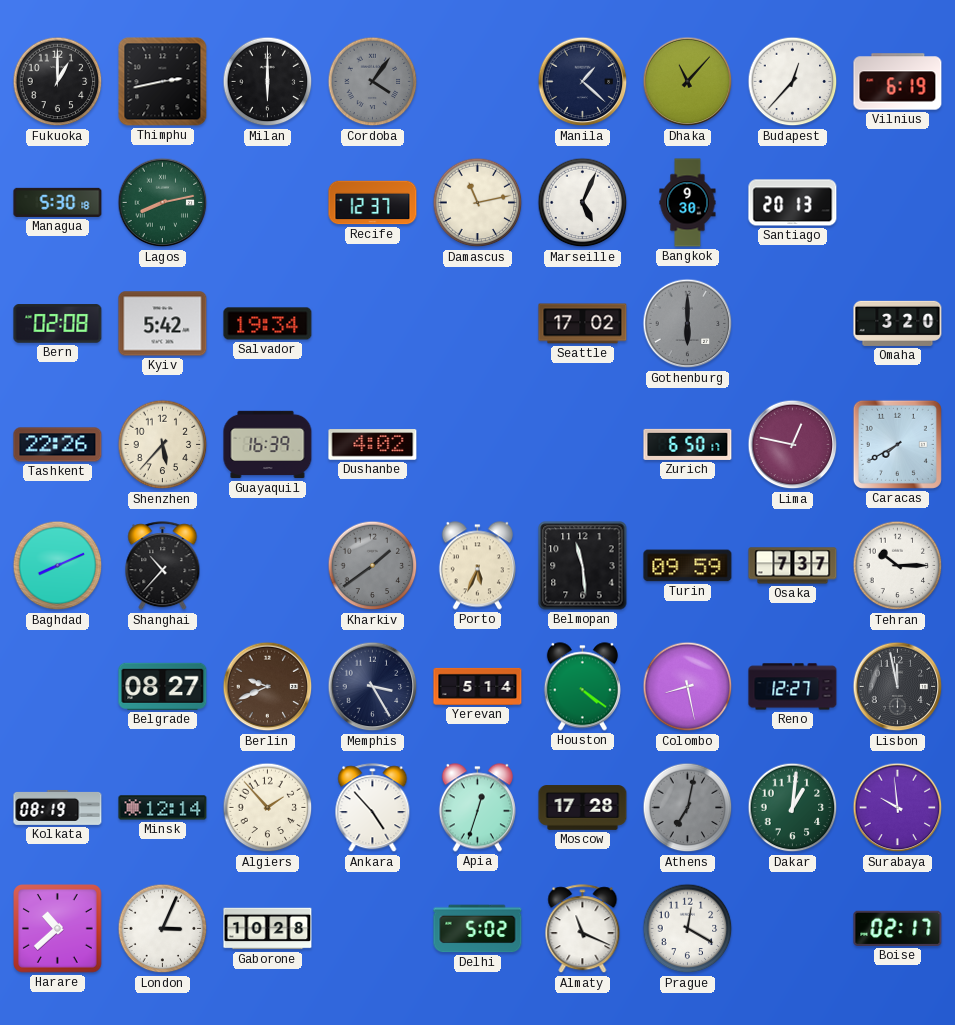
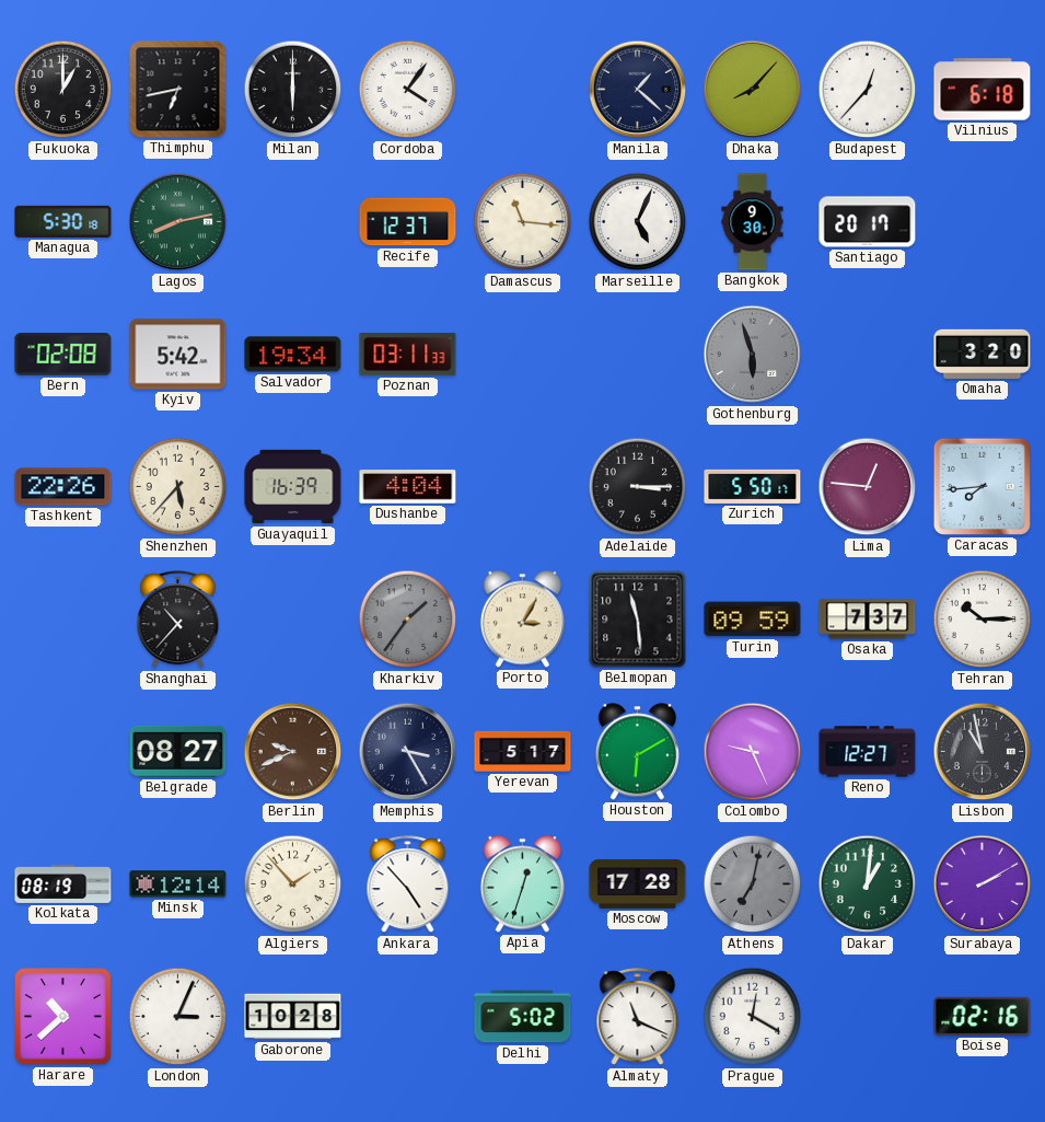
Thimphu: 2:43 -> 6:43
Cordoba dial: grey -> white
Dhaka: 11:07 -> 8:07
Vilnius: 6:19 -> 6:18
Damascus: 11:13 -> 11:16
Santiago: 20:13 -> 20:17
Poznan: none -> 03:11
Seattle: 17:02 -> none
Gothenburg: 6:00 -> 5:57
Dushanbe: 4:02 -> 4:04
Adelaide: none -> 3:15
Zurich: 6:50 -> 5:50
Lima: 12:47 -> 12:46
Caracas: 7:40 -> 7:44
Baghdad: 8:11 -> none
Kharkiv: 1:39 -> 1:36
Porto: 5:34 -> 3:05
Yerevan: 5:14 -> 5:17
Houston: 4:21 -> 6:10
Colombo: 8:28 -> 9:26
Lisbon: 11:58 -> 10:58
Surabaya: 9:59 -> 2:10
Boise: 02:17 -> 02:16
